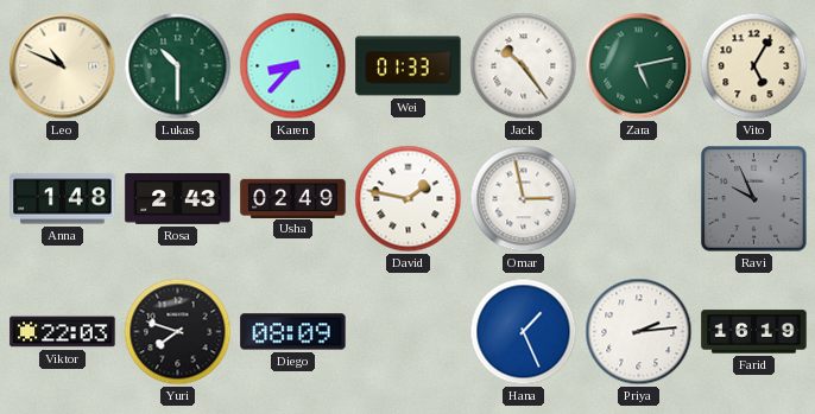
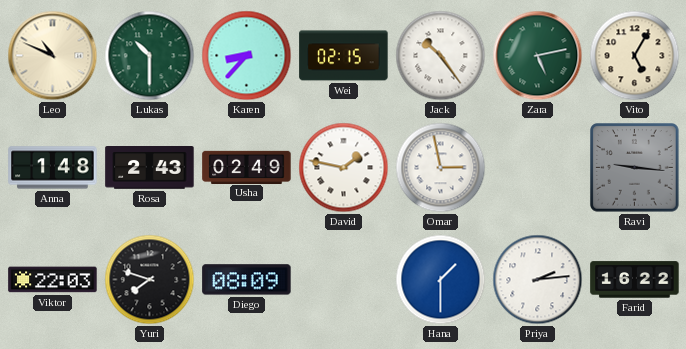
Wei: 01:33 -> 02:15
Ravi: 9:56 -> 9:16
Hana: 1:26 -> 1:30
Farid: 16:19 -> 16:22
